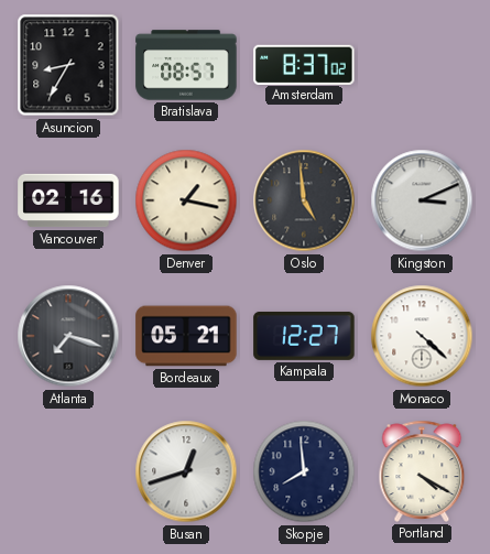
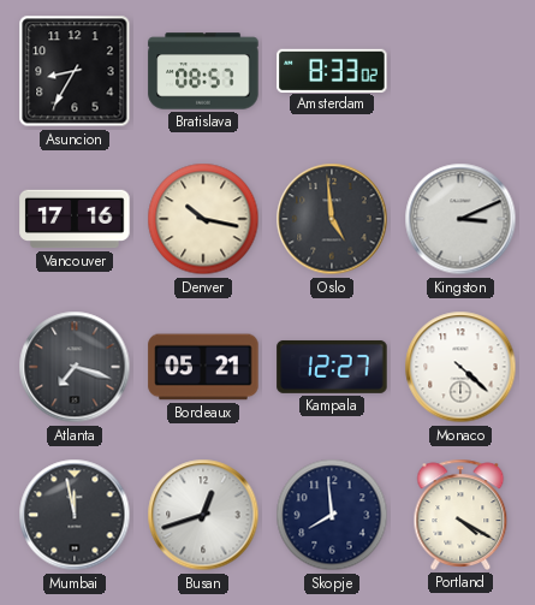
Amsterdam: 8:37 -> 8:33
Vancouver: 02:16 -> 17:16
Denver: 1:17 -> 10:17
Mumbai: none -> 11:58
